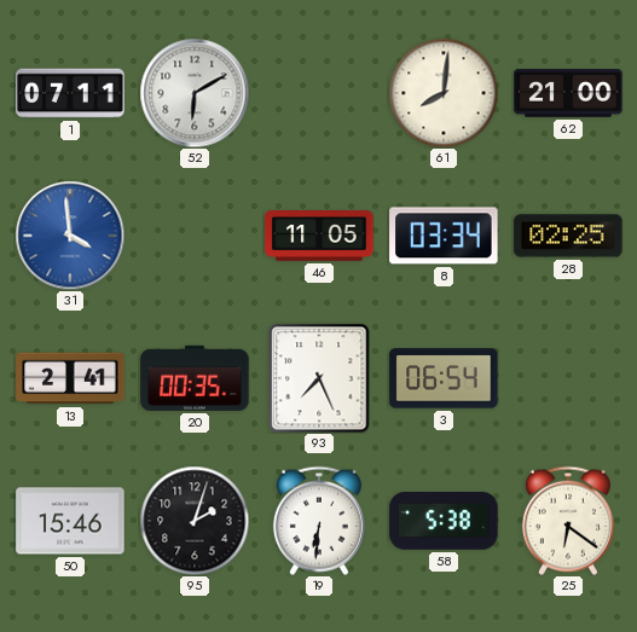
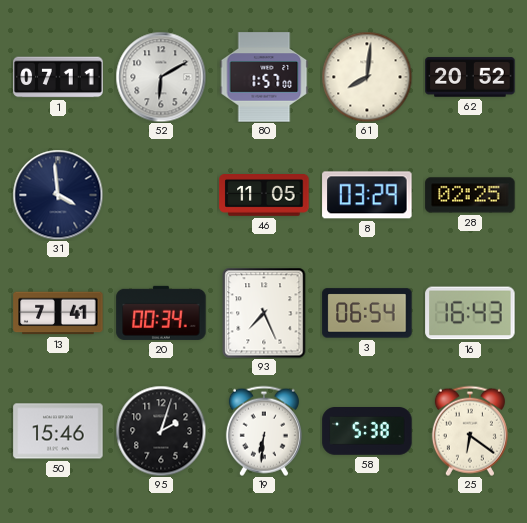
80: none -> 1:57
62: 21:00 -> 20:52
31 dial: blue -> navy
8: 03:34 -> 03:29
13: 2:41 -> 7:41
20: 00:35 -> 00:34
16: none -> 16:43
